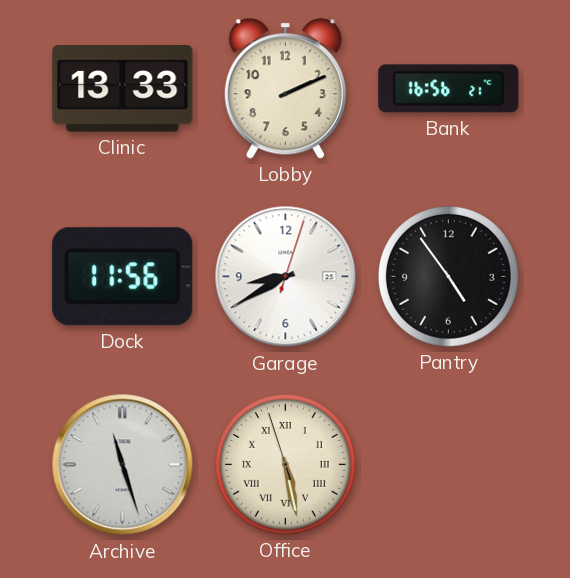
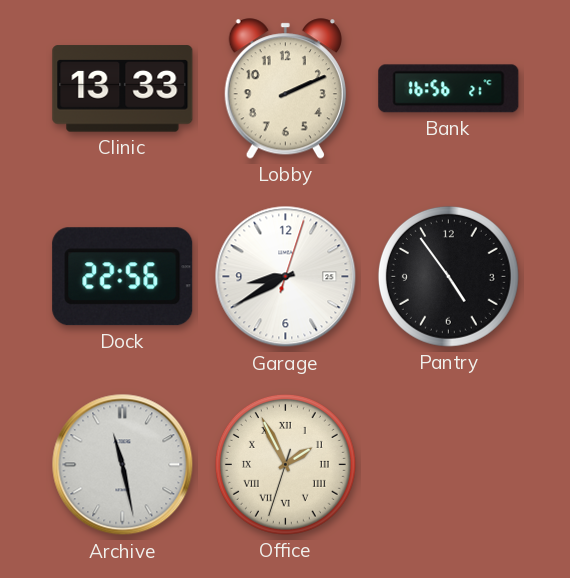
Dock: 11:56 -> 22:56
Archive: 11:27 -> 11:28
Office: 5:27 -> 1:55
